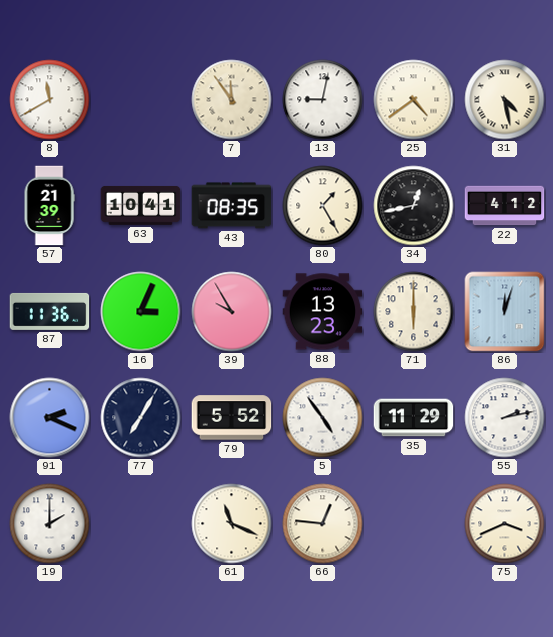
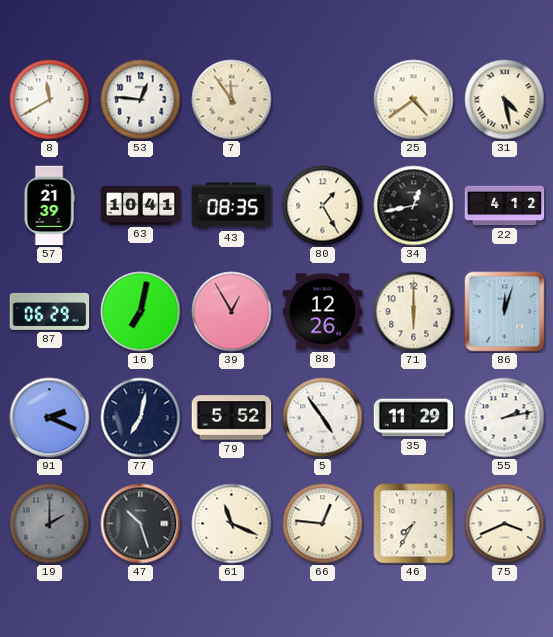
53: none -> 12:46
13: 9:02 -> none
87: 11:36 -> 06:29
16: 3:04 -> 7:02
39: 9:55 -> 12:55
88: 13:23 -> 12:26
77: 7:05 -> 7:02
19 dial: white -> grey
47: none -> 10:27
46: none -> 7:35
